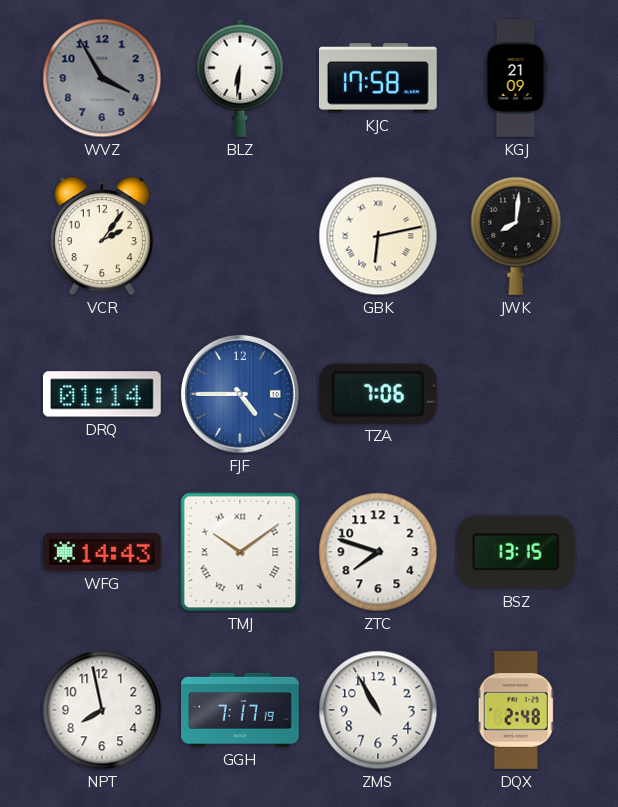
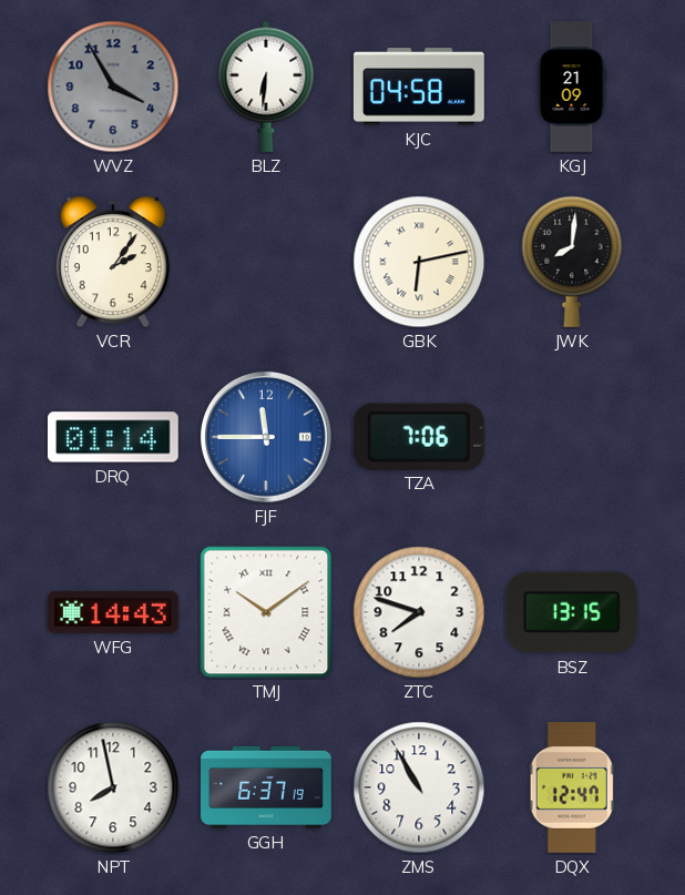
KJC: 17:58 -> 04:58
FJF: 4:45 -> 11:45
GGH: 7:17 -> 6:37
DQX: 2:48 -> 12:47
